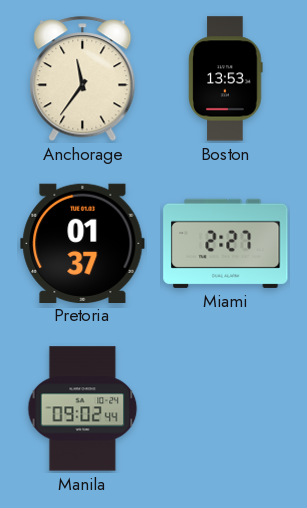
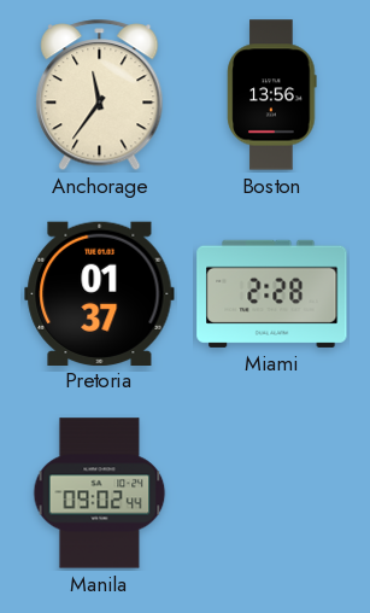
Boston: 13:53 -> 13:56
Miami: 2:27 -> 2:28
